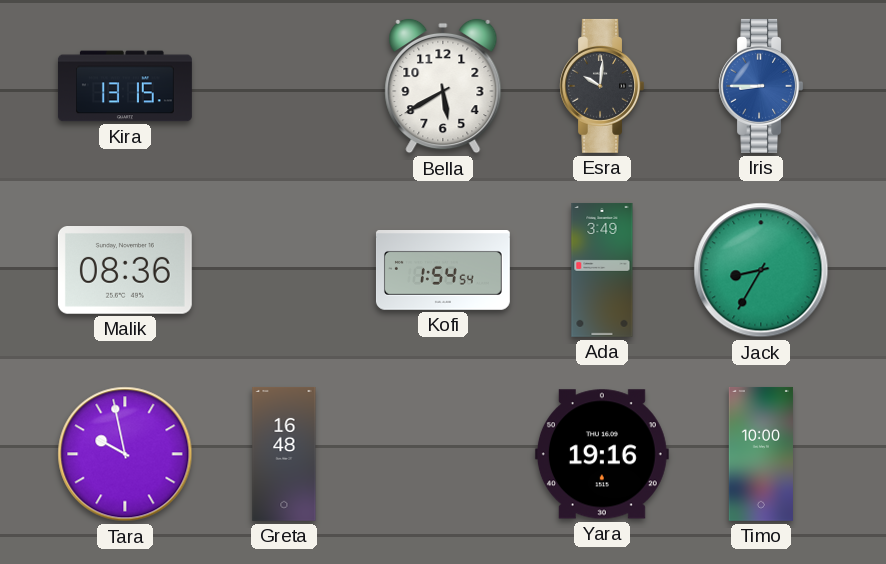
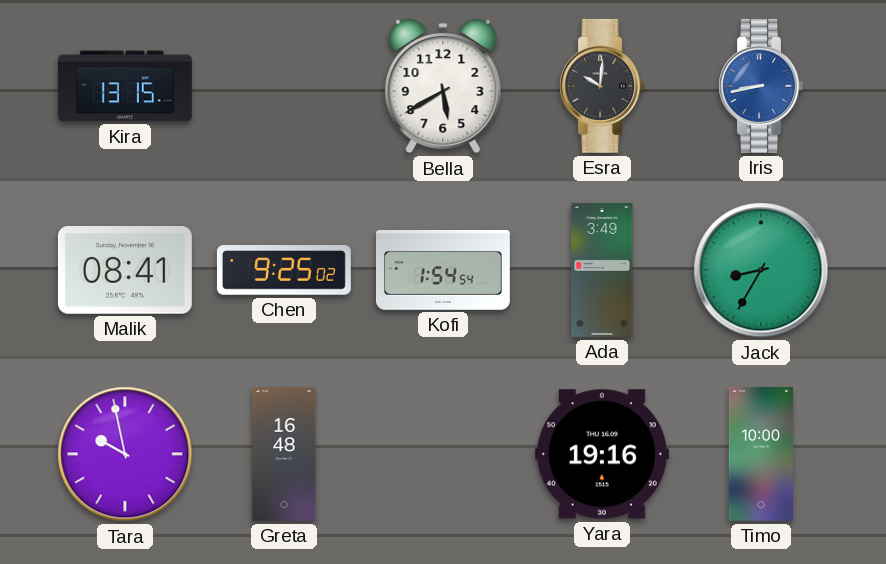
Iris: 8:45 -> 8:43
Malik: 08:36 -> 08:41
Chen: none -> 9:25
